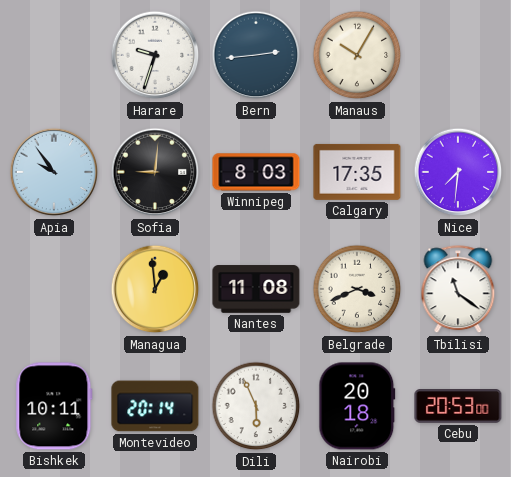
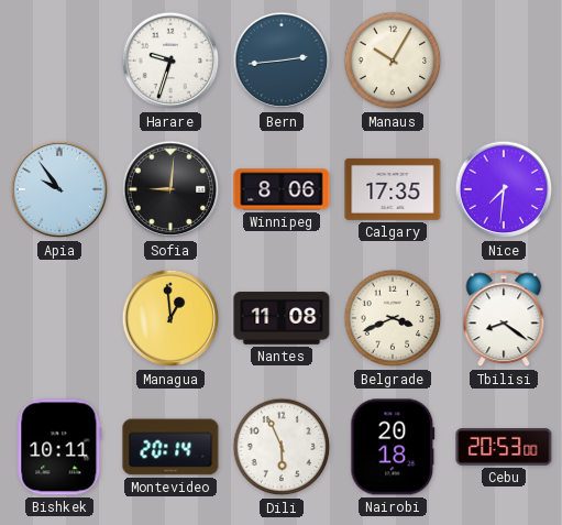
Winnipeg: 8:03 -> 8:06
Tbilisi: 11:21 -> 8:21
